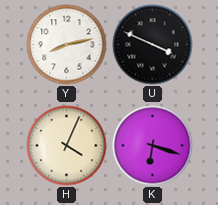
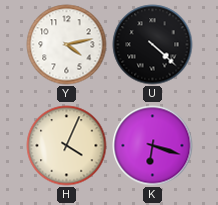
Y: 8:13 -> 4:13
U: 3:49 -> 4:22
